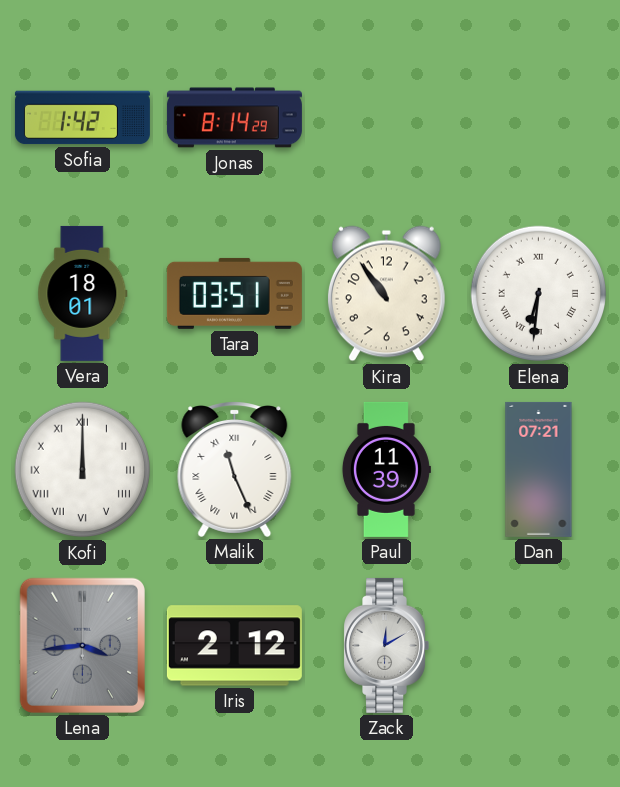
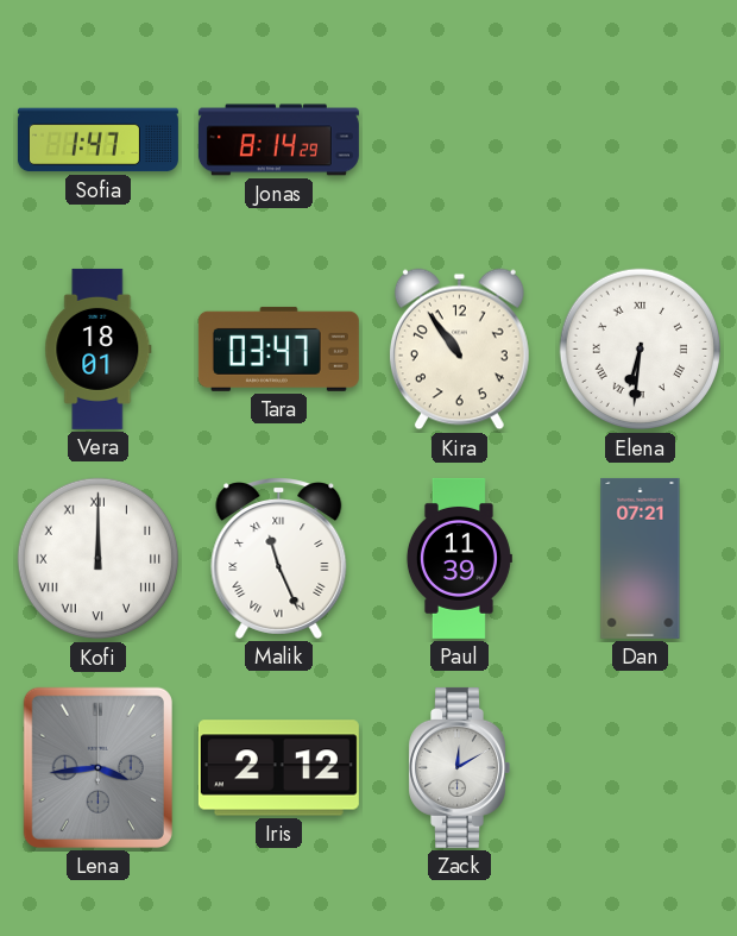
Sofia: 1:42 -> 1:47
Tara: 03:51 -> 03:47
